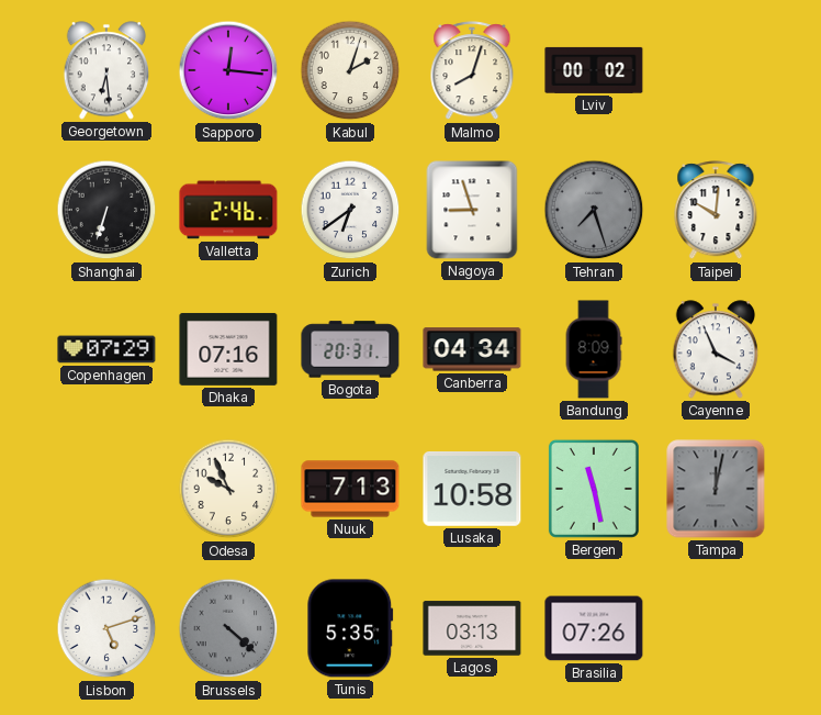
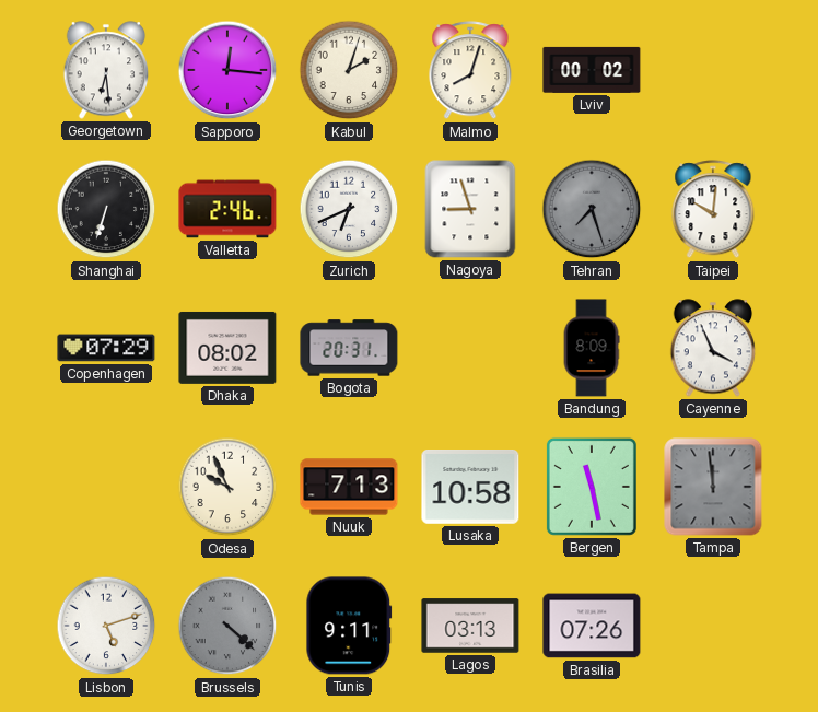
Zurich: 6:39 -> 6:41
Dhaka: 07:16 -> 08:02
Canberra: 04:34 -> none
Tampa: 12:02 -> 11:59
Tunis: 5:35 -> 9:11
